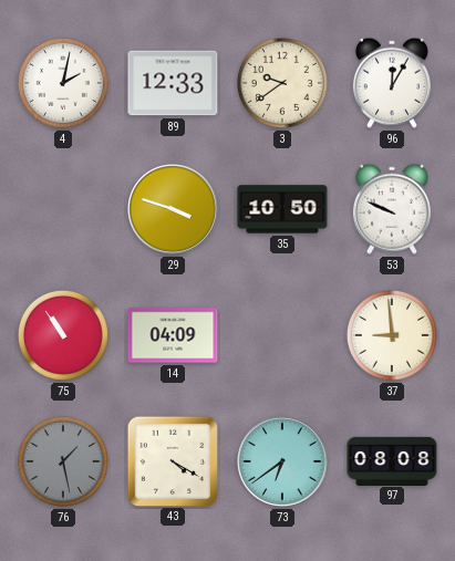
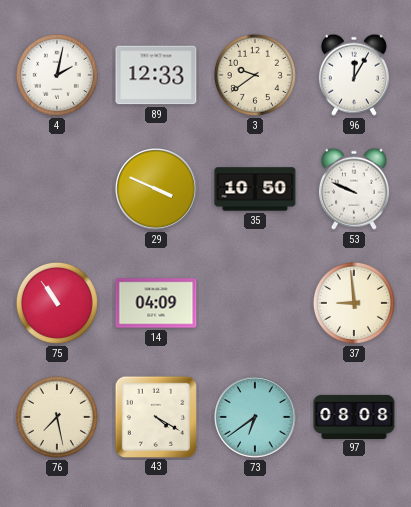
29: 3:48 -> 3:49
76: 1:28 -> 7:28
76 dial: grey -> cream
